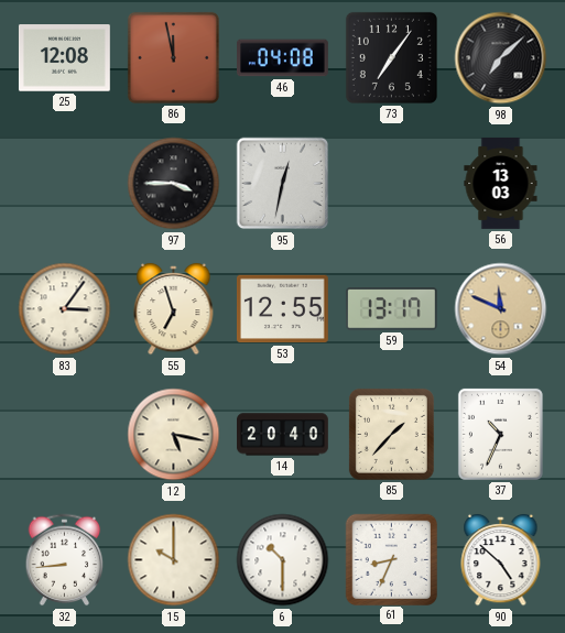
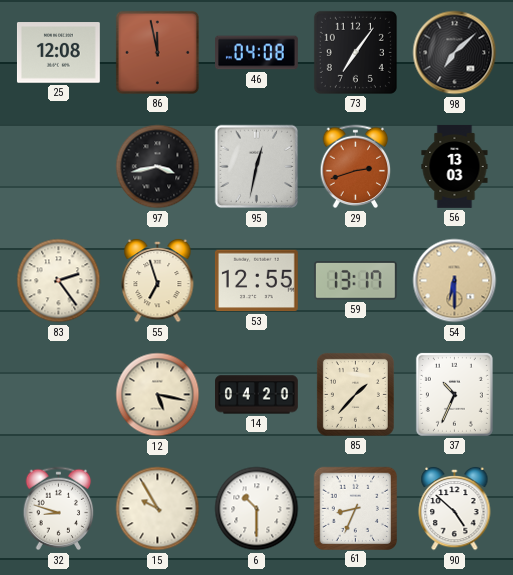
97: 3:45 -> 3:43
29: none -> 2:42
83: 3:06 -> 2:24
54: 11:49 -> 6:30
14: 20:40 -> 04:20
32: 8:44 -> 8:48
15: 10:00 -> 9:55
